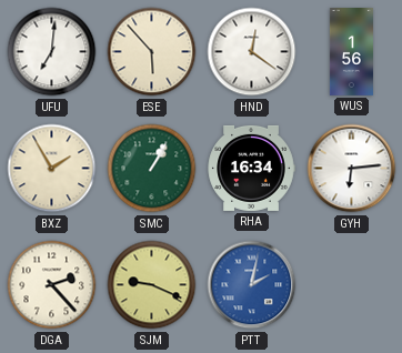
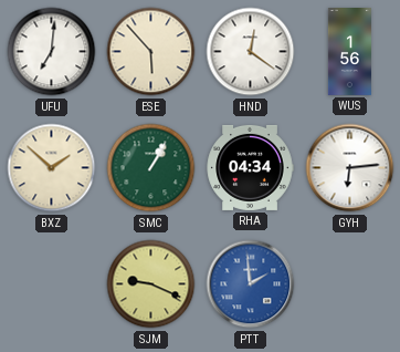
BXZ: 1:55 -> 1:52
RHA: 16:34 -> 04:34
DGA: 2:23 -> none
PTT: 2:02 -> 1:59
